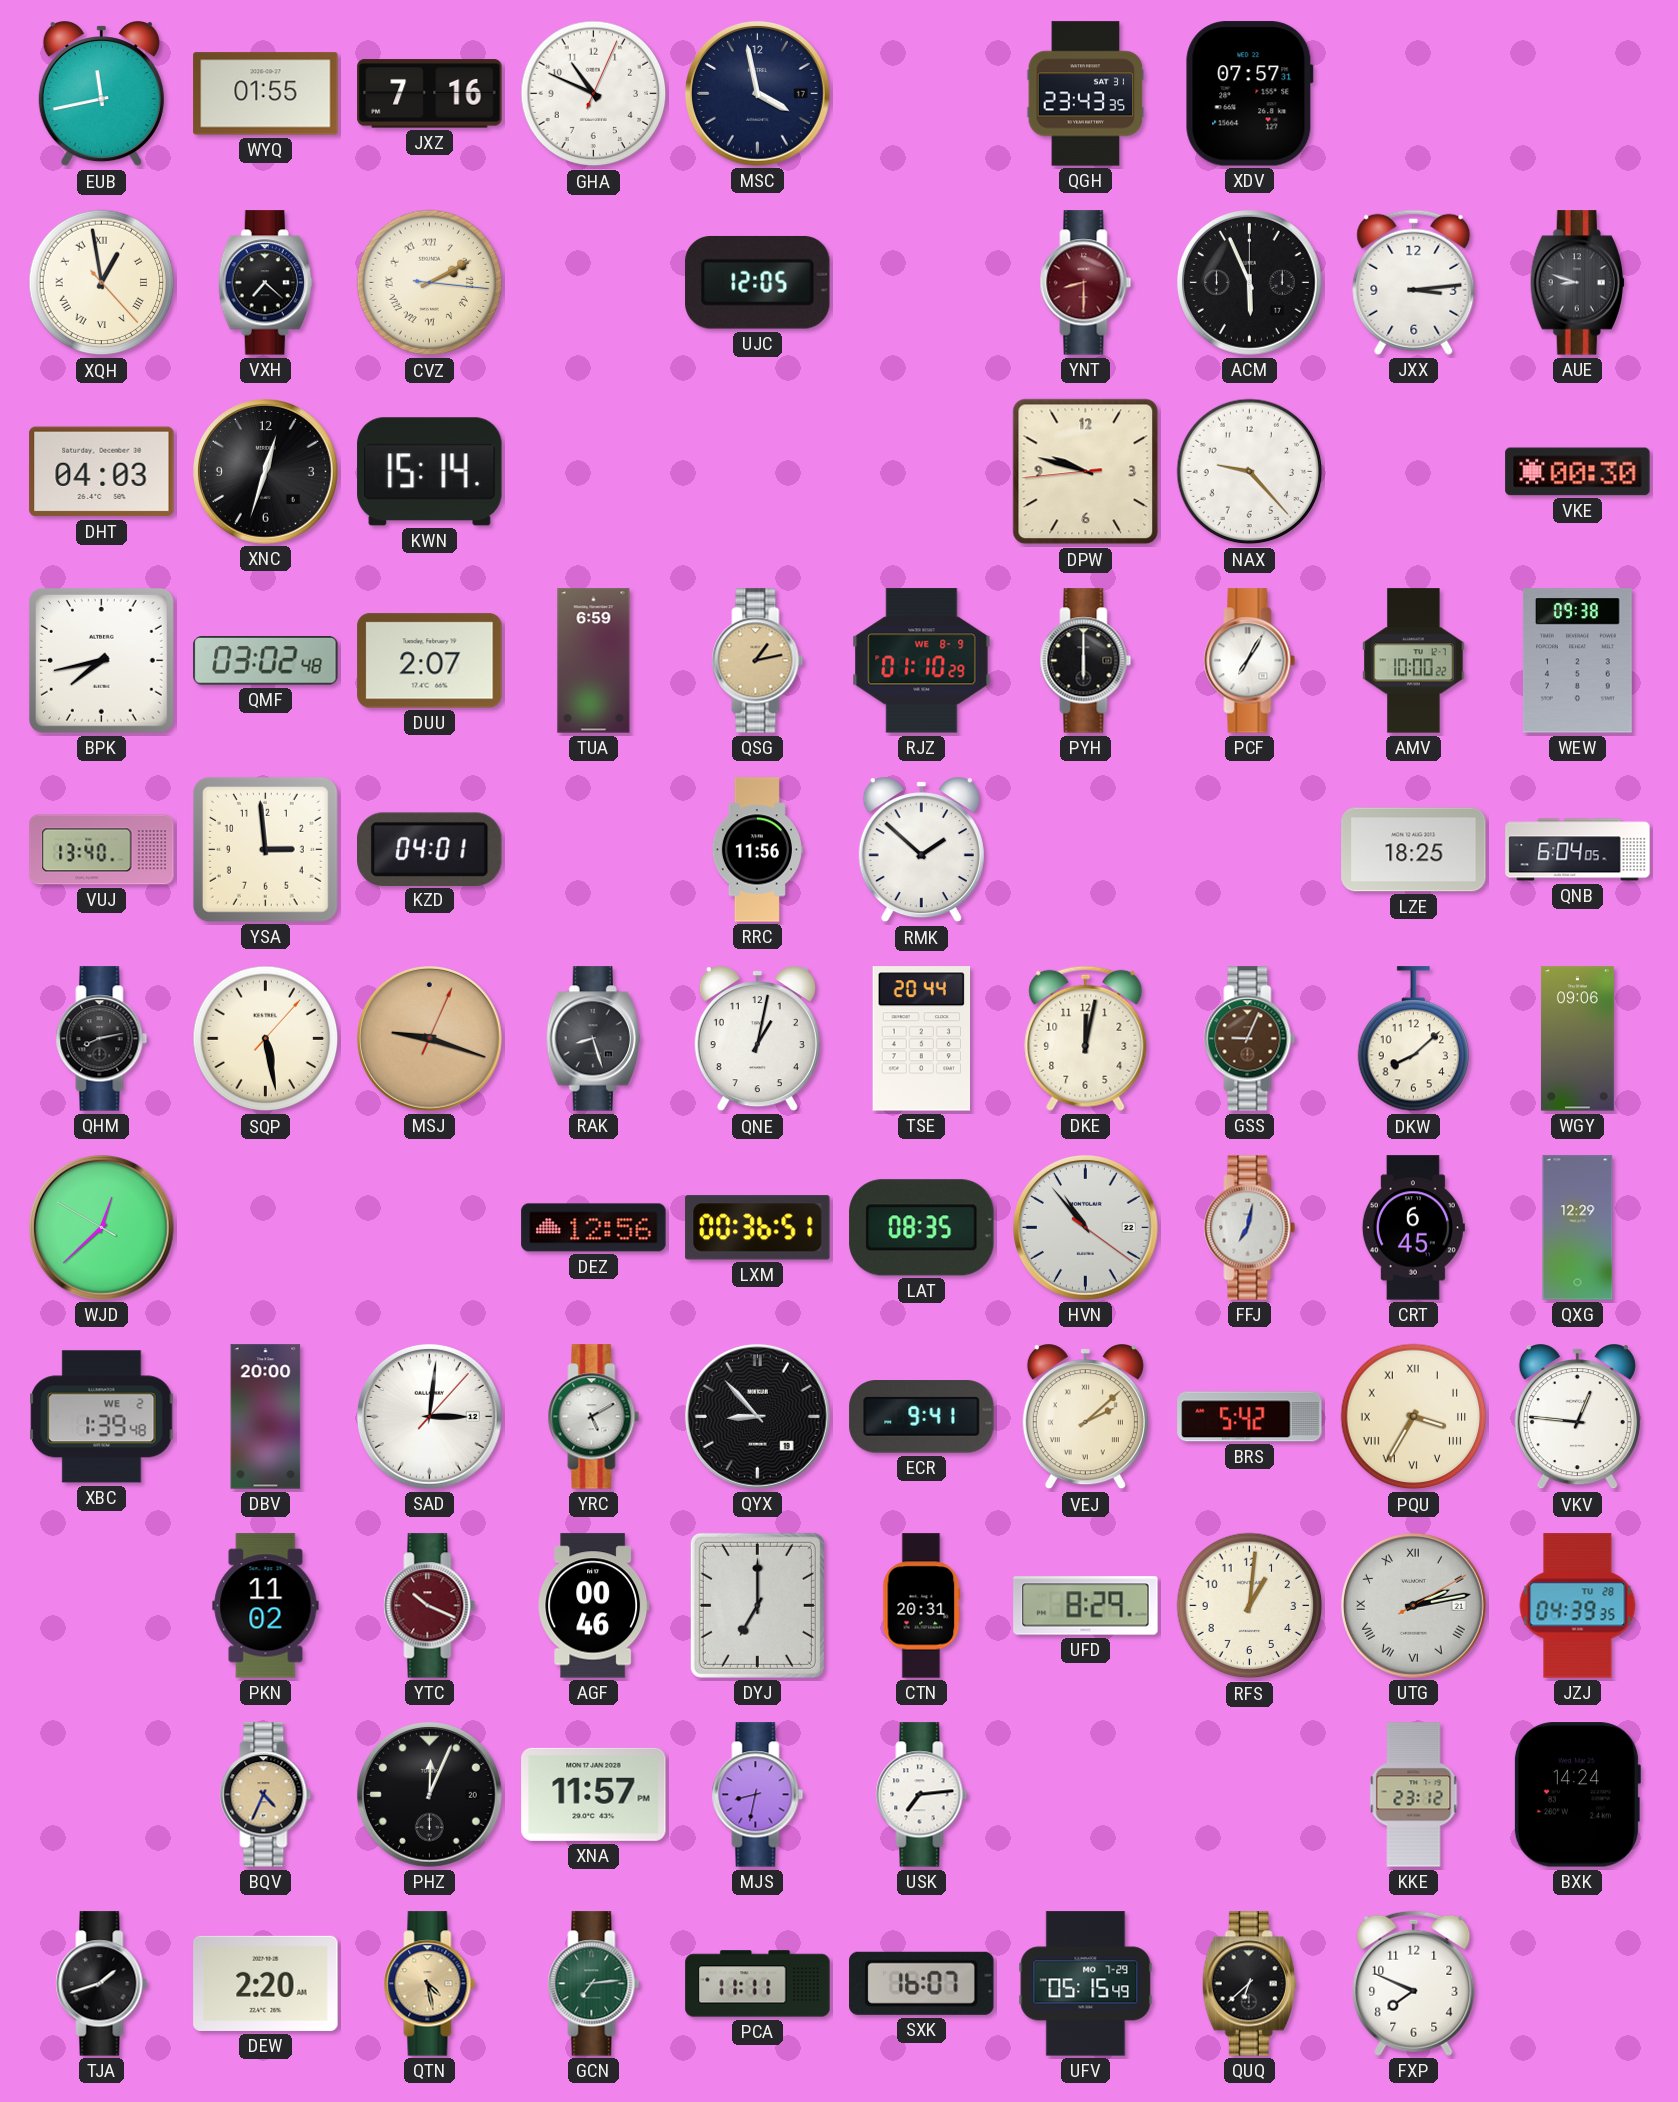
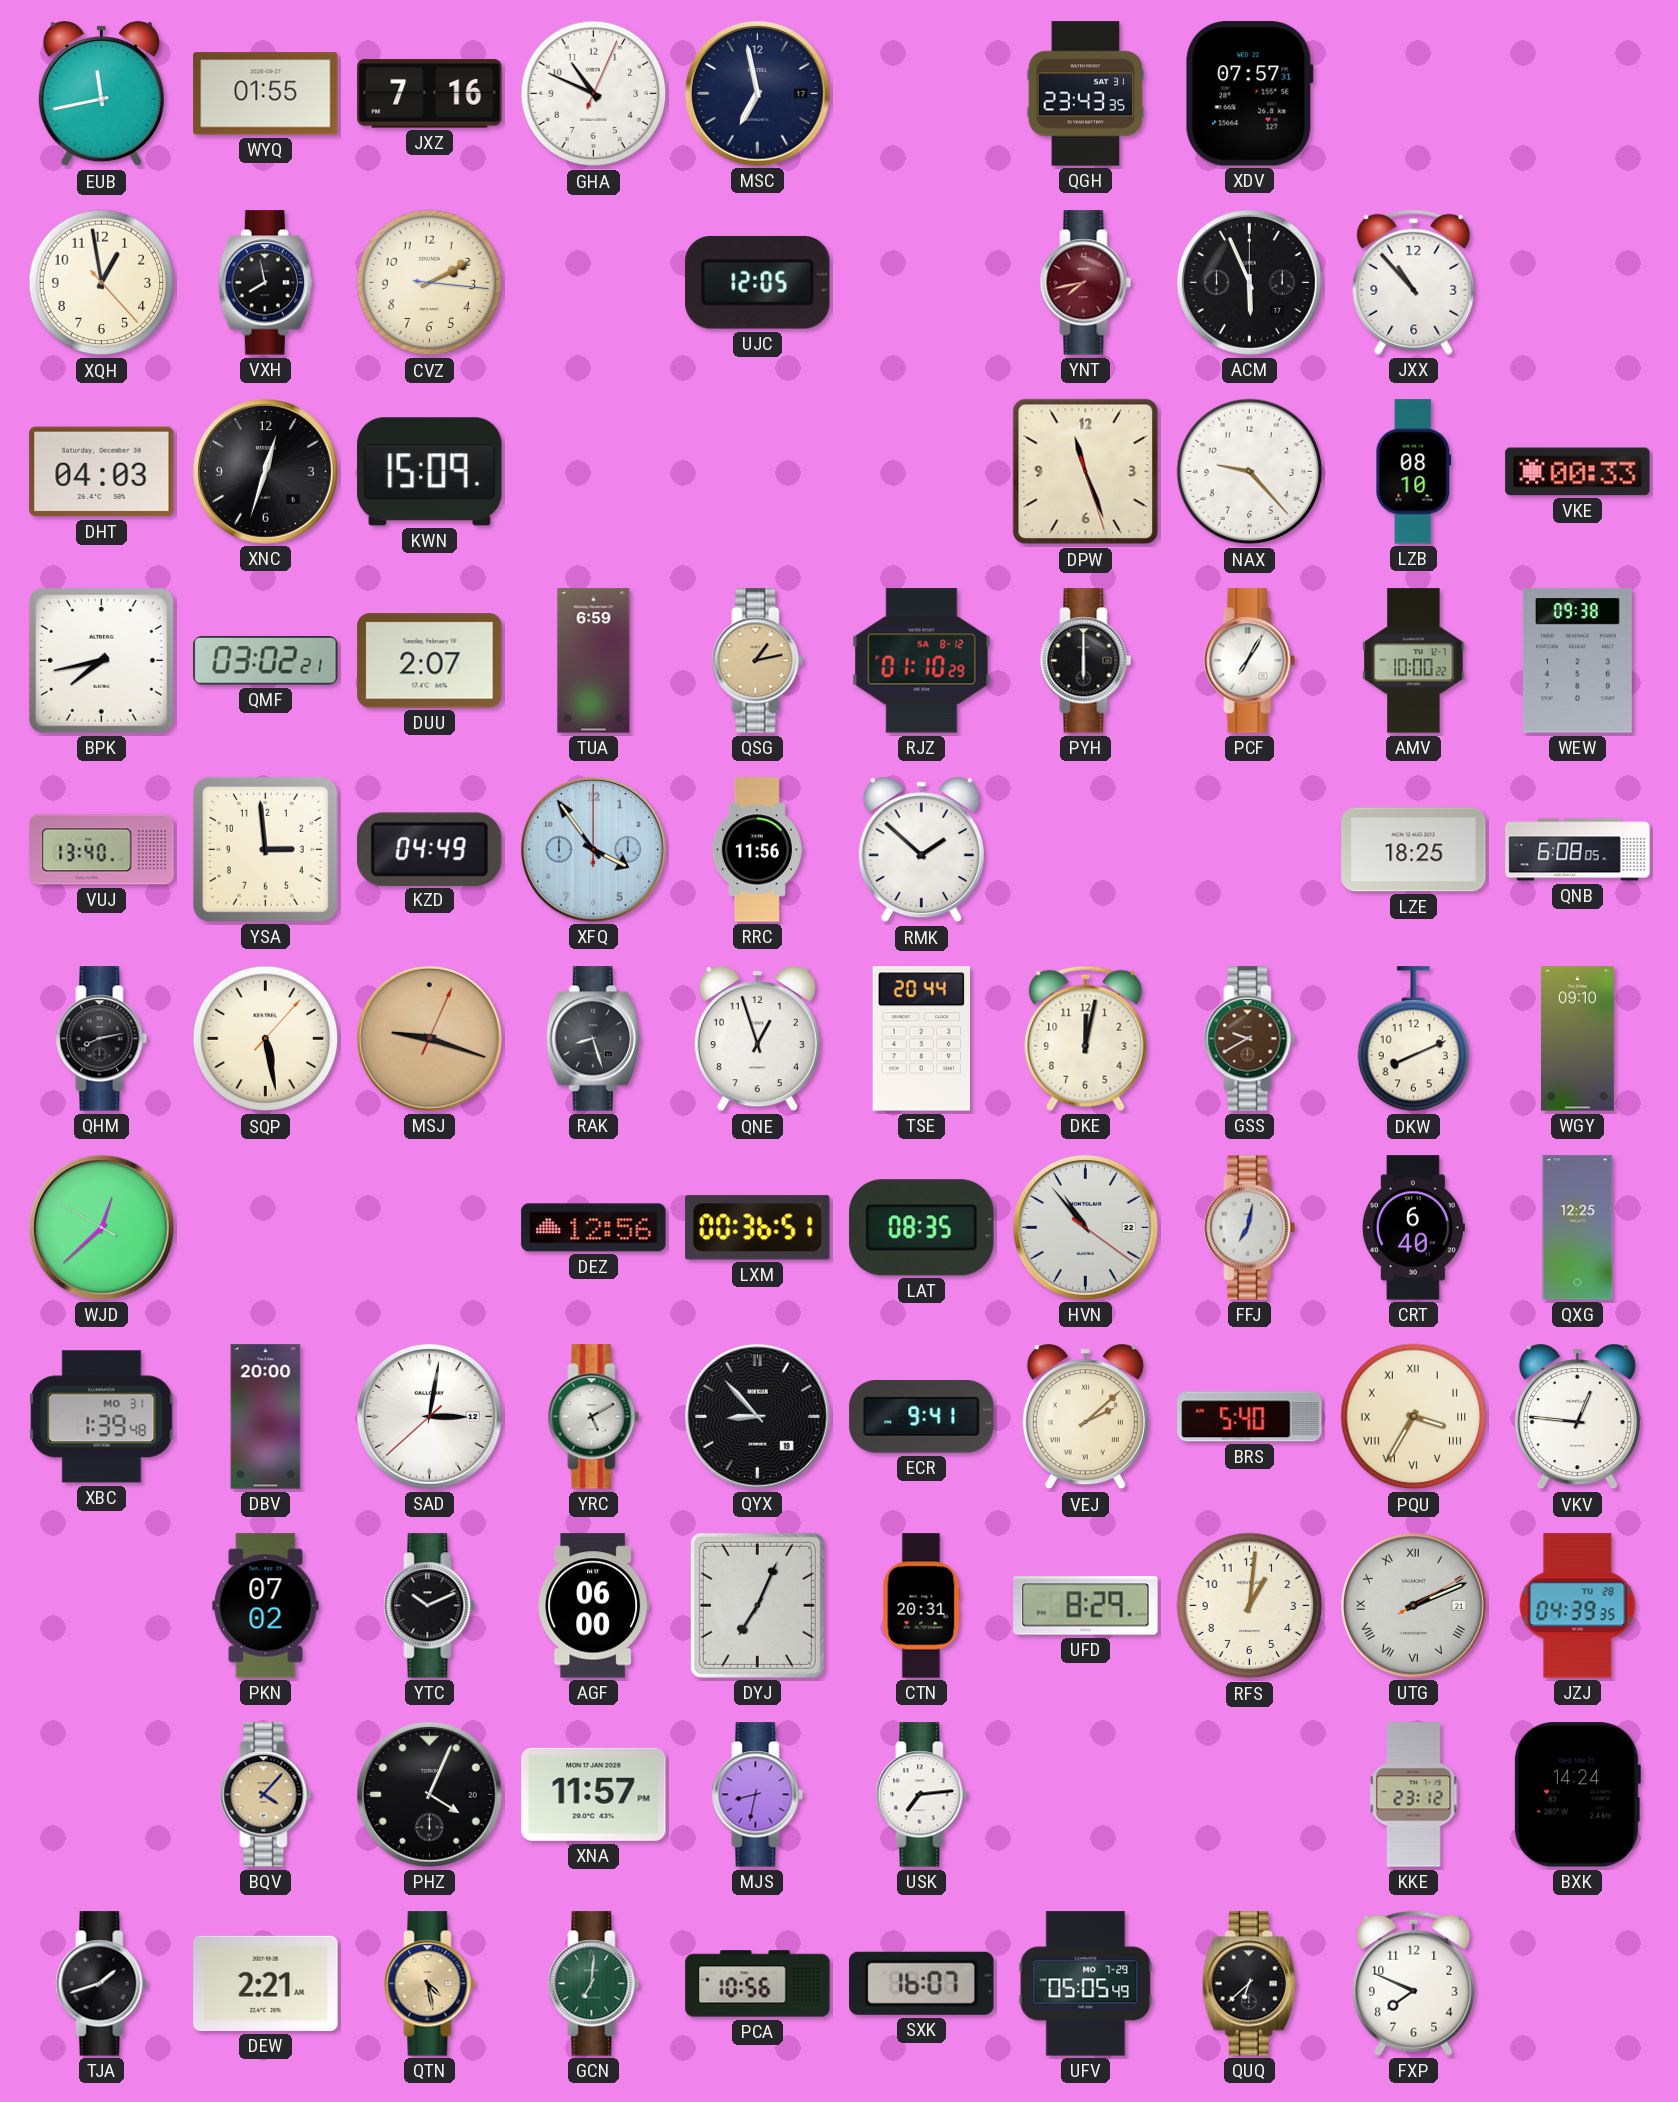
MSC: 3:58 -> 6:58
XQH numerals: Roman -> Arabic
VXH: 7:22 -> 7:58
CVZ numerals: Roman -> Arabic
YNT: 8:30 -> 7:43
JXX: 3:14 -> 10:53
AUE: 8:48 -> none
KWN: 15:14 -> 15:09
DPW: 9:47 -> 11:26
LZB: none -> 08:10
VKE: 00:30 -> 00:33
QMF: 03:02:48 -> 03:02:21
RJZ date: WE 8-9 -> SA 8-12
KZD: 04:01 -> 04:49
XFQ: none -> 3:54
QNB: 6:04 -> 6:08
QNE: 1:02 -> 12:57
GSS: 9:04 -> 9:40
DKW: 8:08 -> 8:11
WGY: 09:06 -> 09:10
CRT: 6:45 -> 6:40
QXG: 12:29 -> 12:25
XBC date: WE 2 -> MO 31
SAD: 3:01:07 -> 3:01:38
BRS: 5:42 -> 5:40
PKN: 11:02 -> 07:02
YTC: 10:19 -> 10:11
YTC dial: burgundy -> black
AGF: 00:46 -> 06:00
DYJ: 7:00 -> 7:04
UTG: 2:13 -> 2:11
BQV: 4:34 -> 4:07
PHZ: 12:04 -> 4:04
DEW: 2:20 -> 2:21
GCN: 7:14 -> 7:01
PCA: 11:11 -> 10:56
UFV: 05:15 -> 05:05
